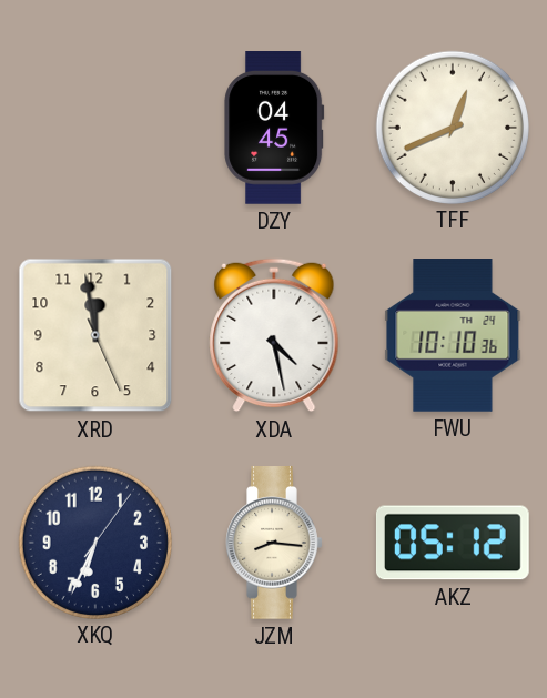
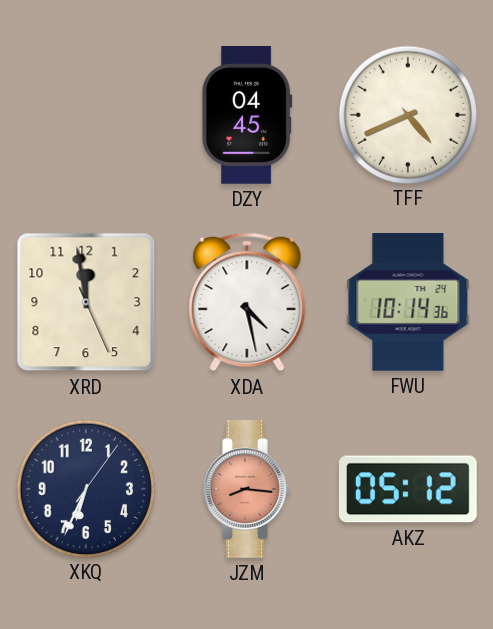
TFF: 12:41 -> 4:41
FWU: 10:10 -> 10:14
JZM dial: cream -> salmon
